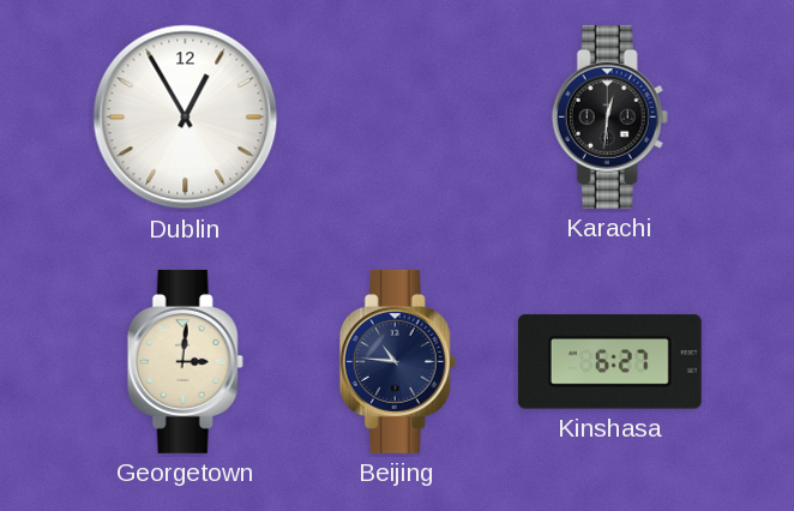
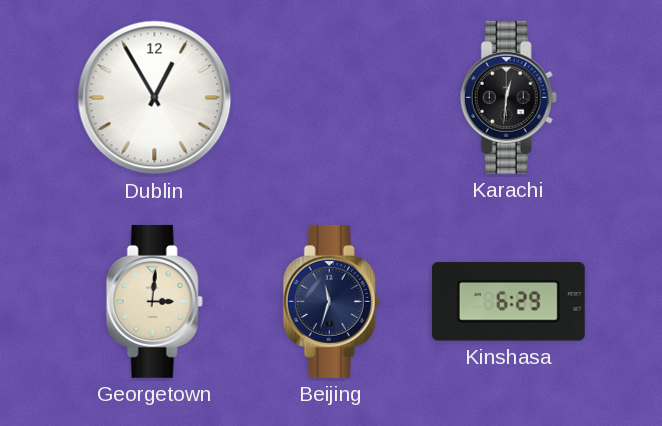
Beijing: 10:46 -> 11:33
Kinshasa: 6:27 -> 6:29
